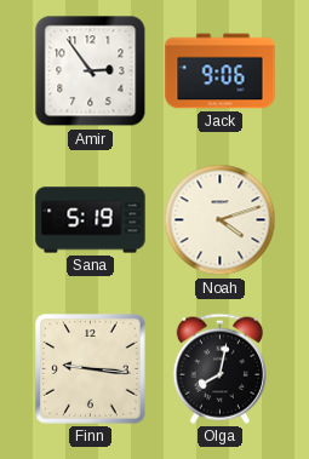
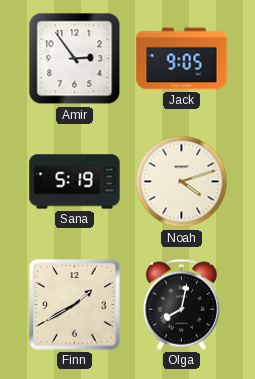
Jack: 9:06 -> 9:05
Finn: 9:16 -> 1:40
